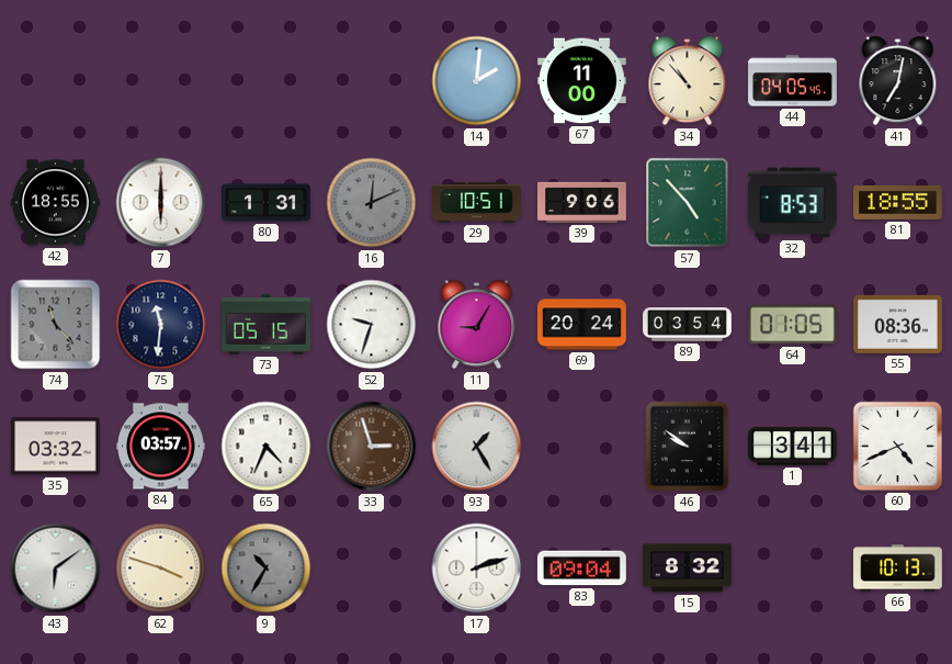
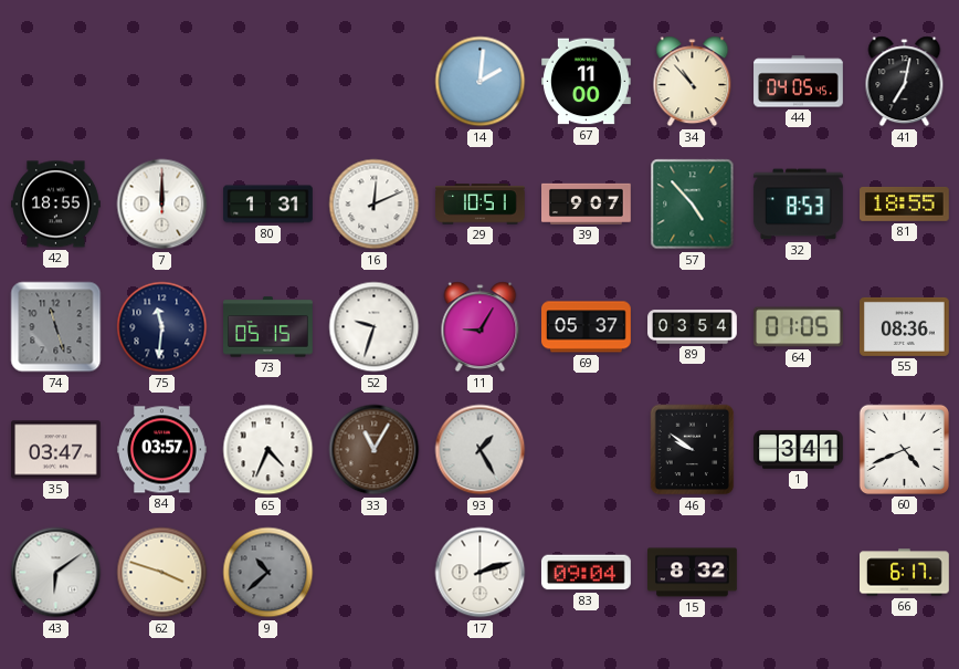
7: 6:00 -> 12:00
16 dial: grey -> white
39: 9:06 -> 9:07
74: 11:23 -> 11:27
69: 20:24 -> 05:37
35: 03:32 -> 03:47
33: 2:57 -> 11:05
9: 10:35 -> 10:38
66: 10:13 -> 6:17
